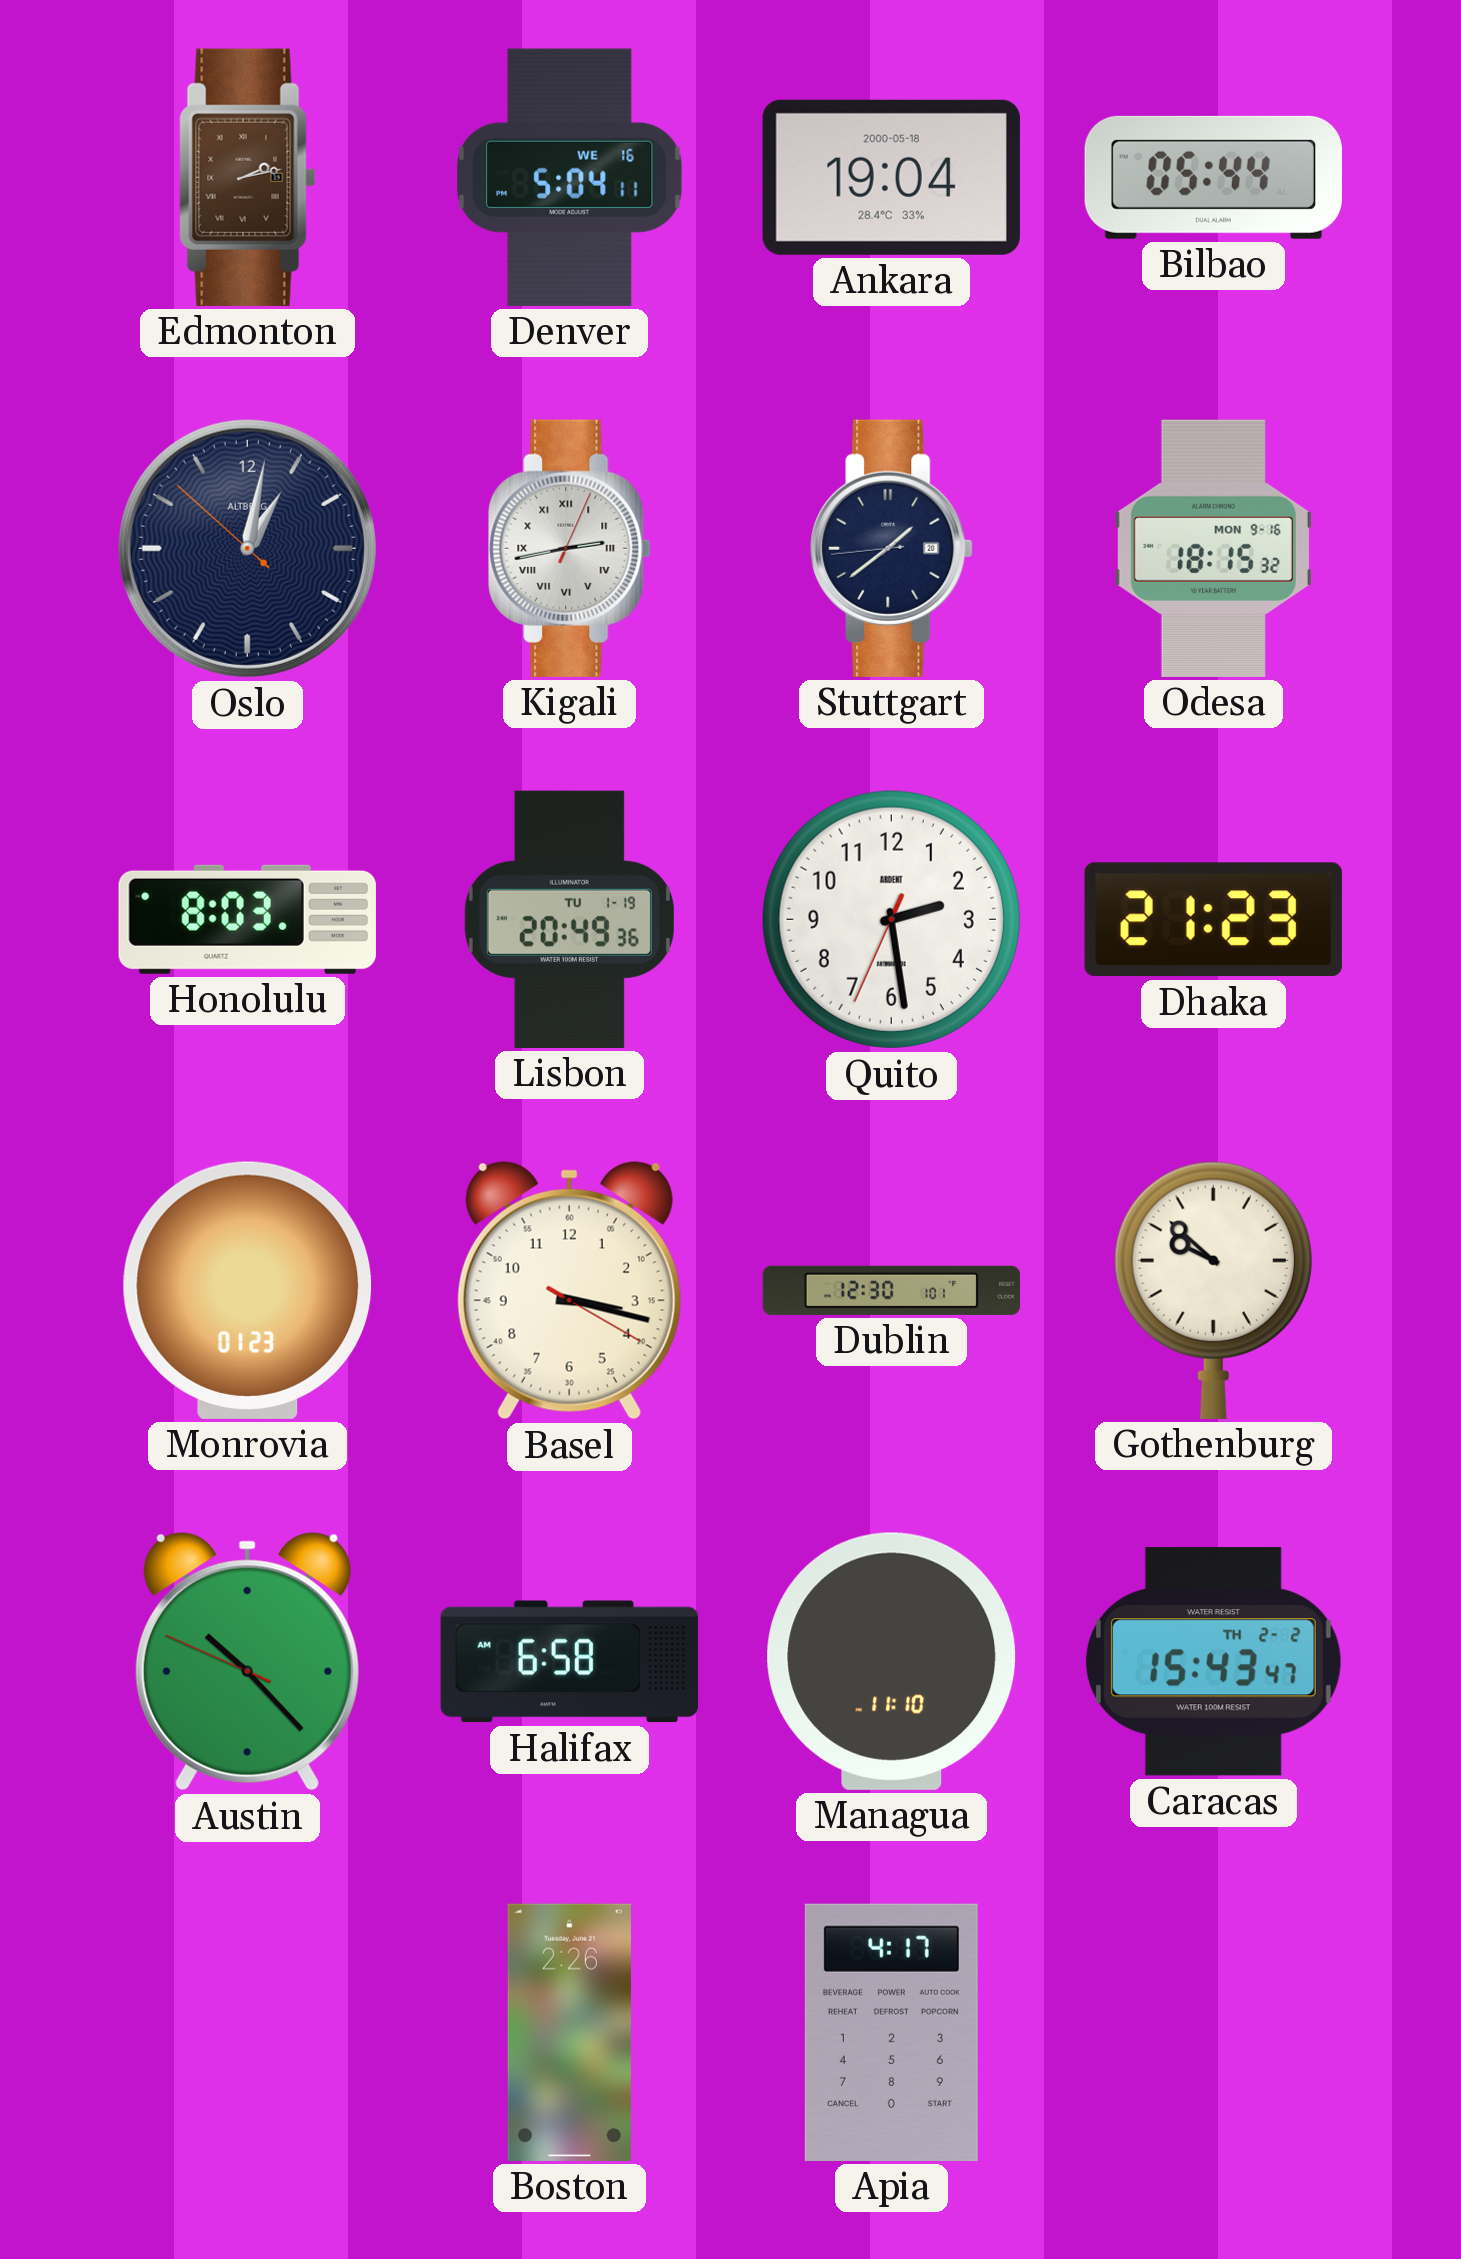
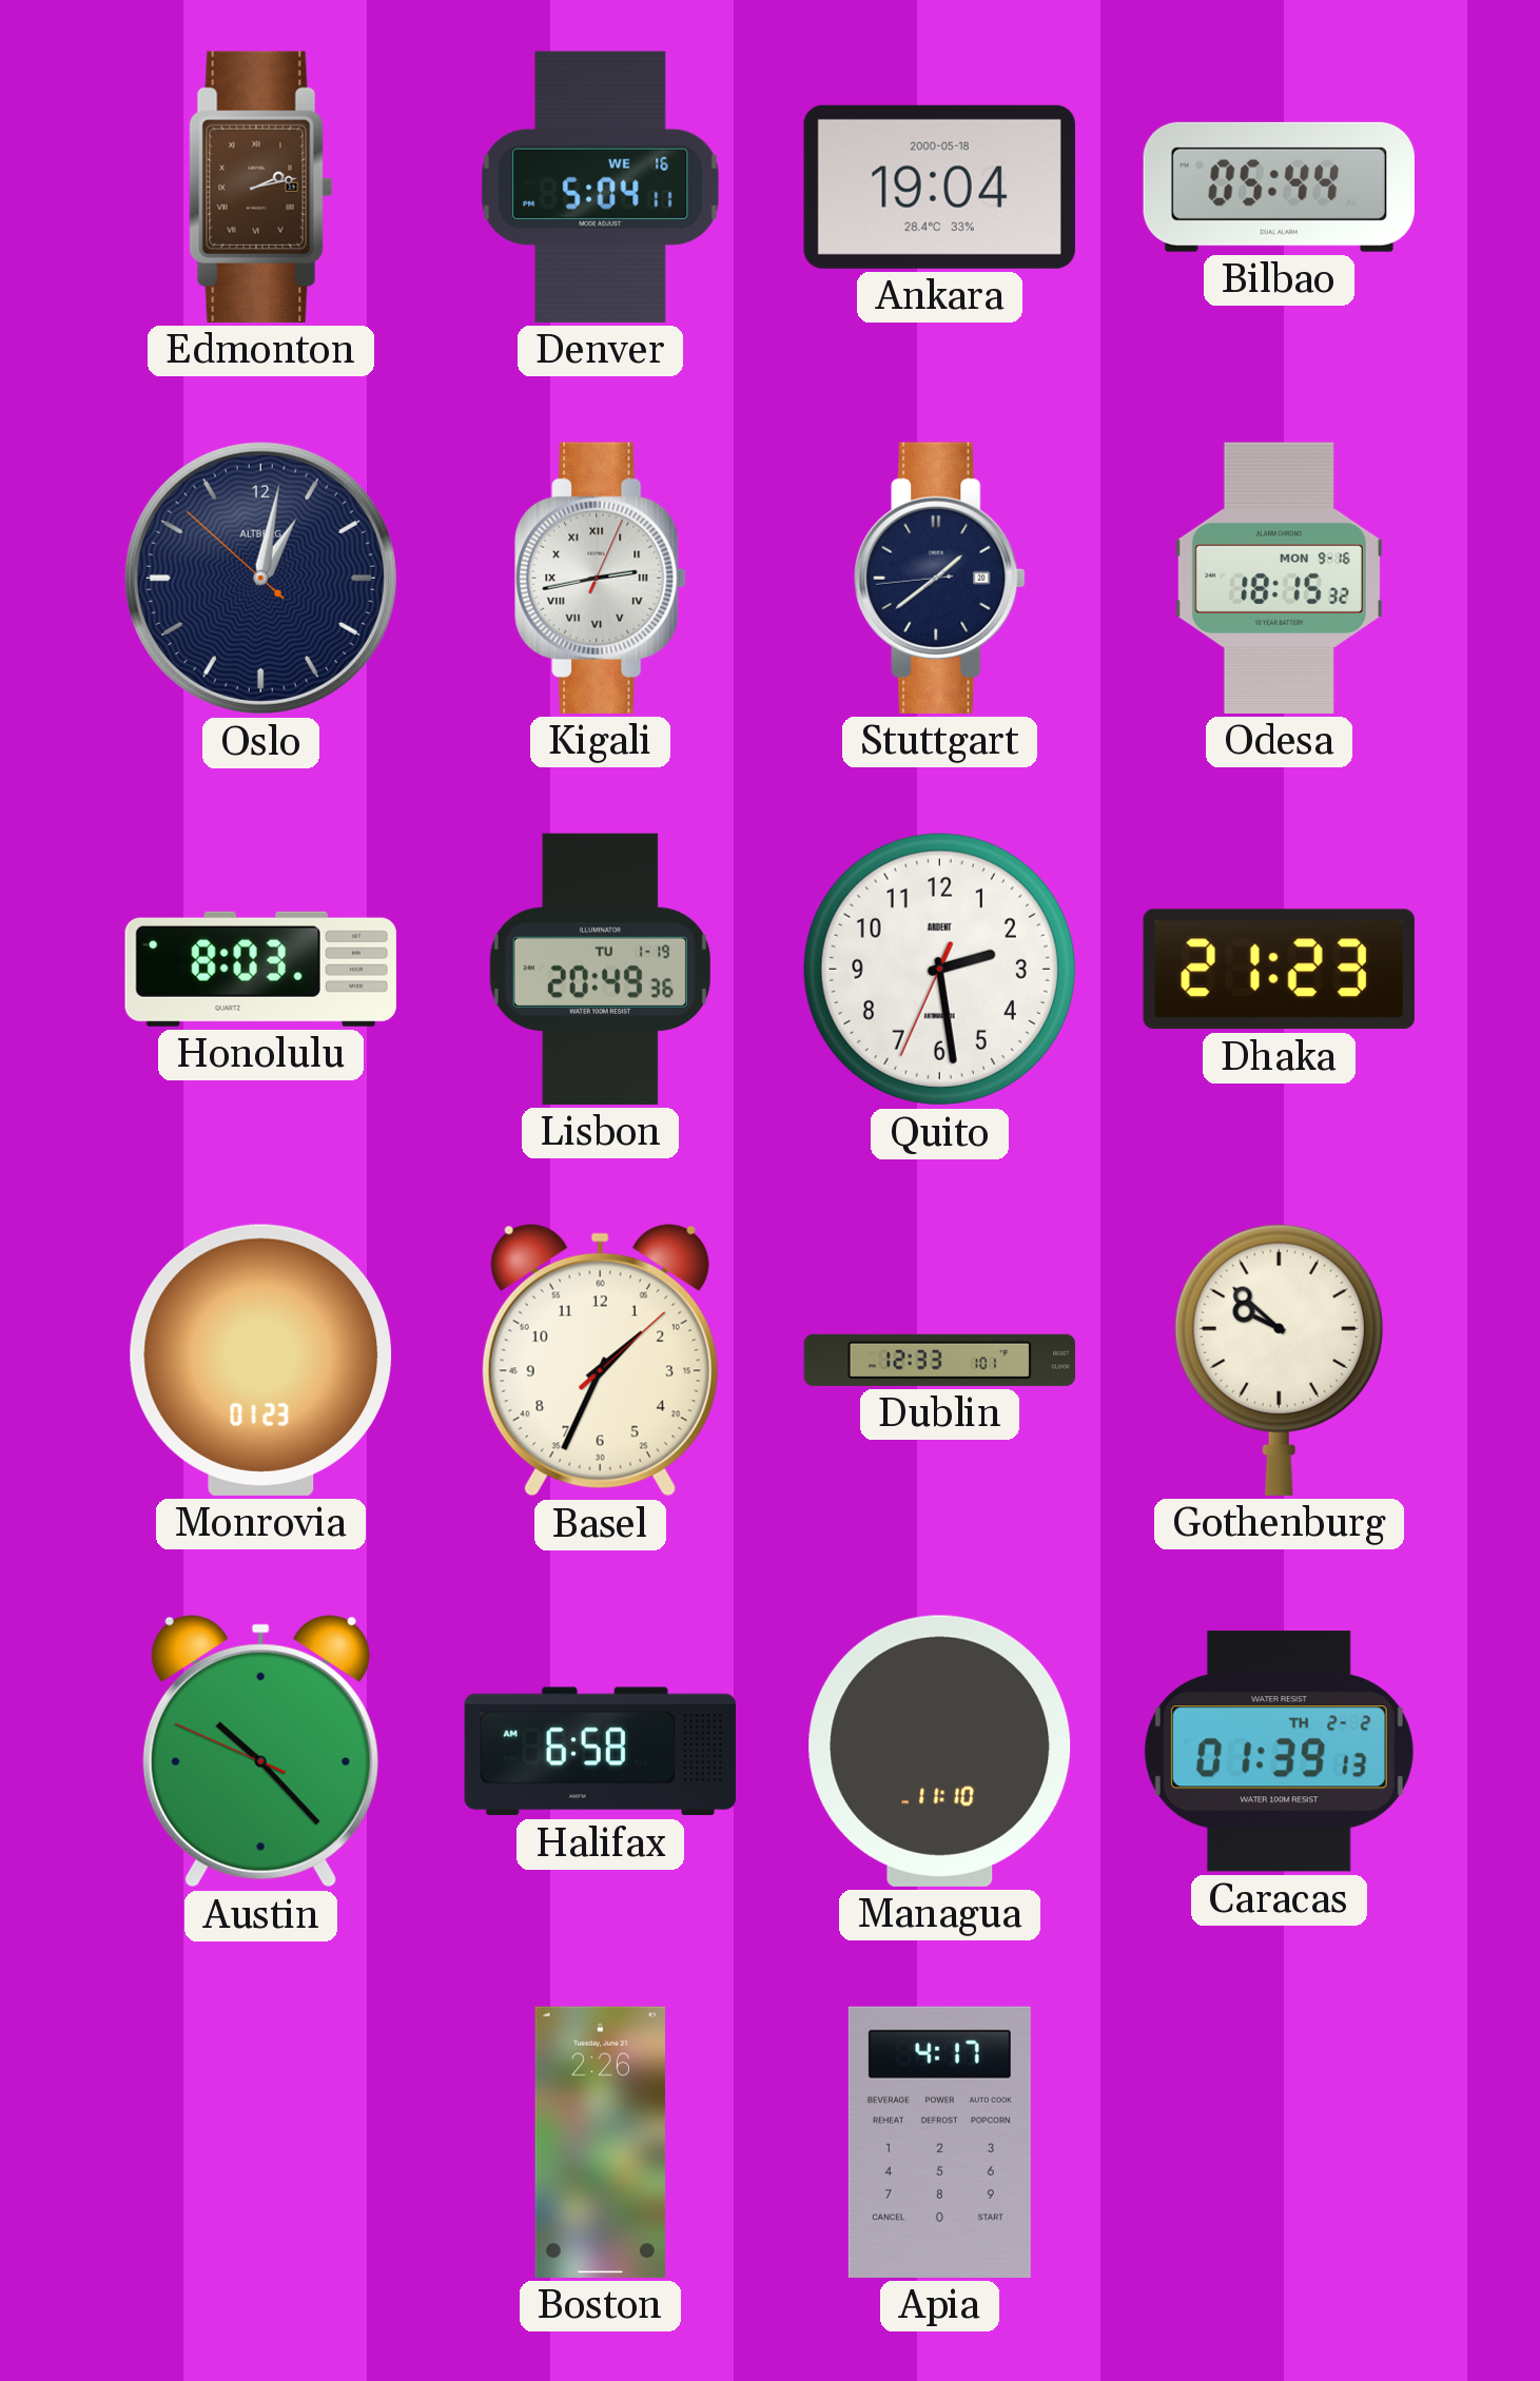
Basel: 3:17 -> 1:34
Dublin: 12:30 -> 12:33
Caracas: 15:43 -> 01:39
